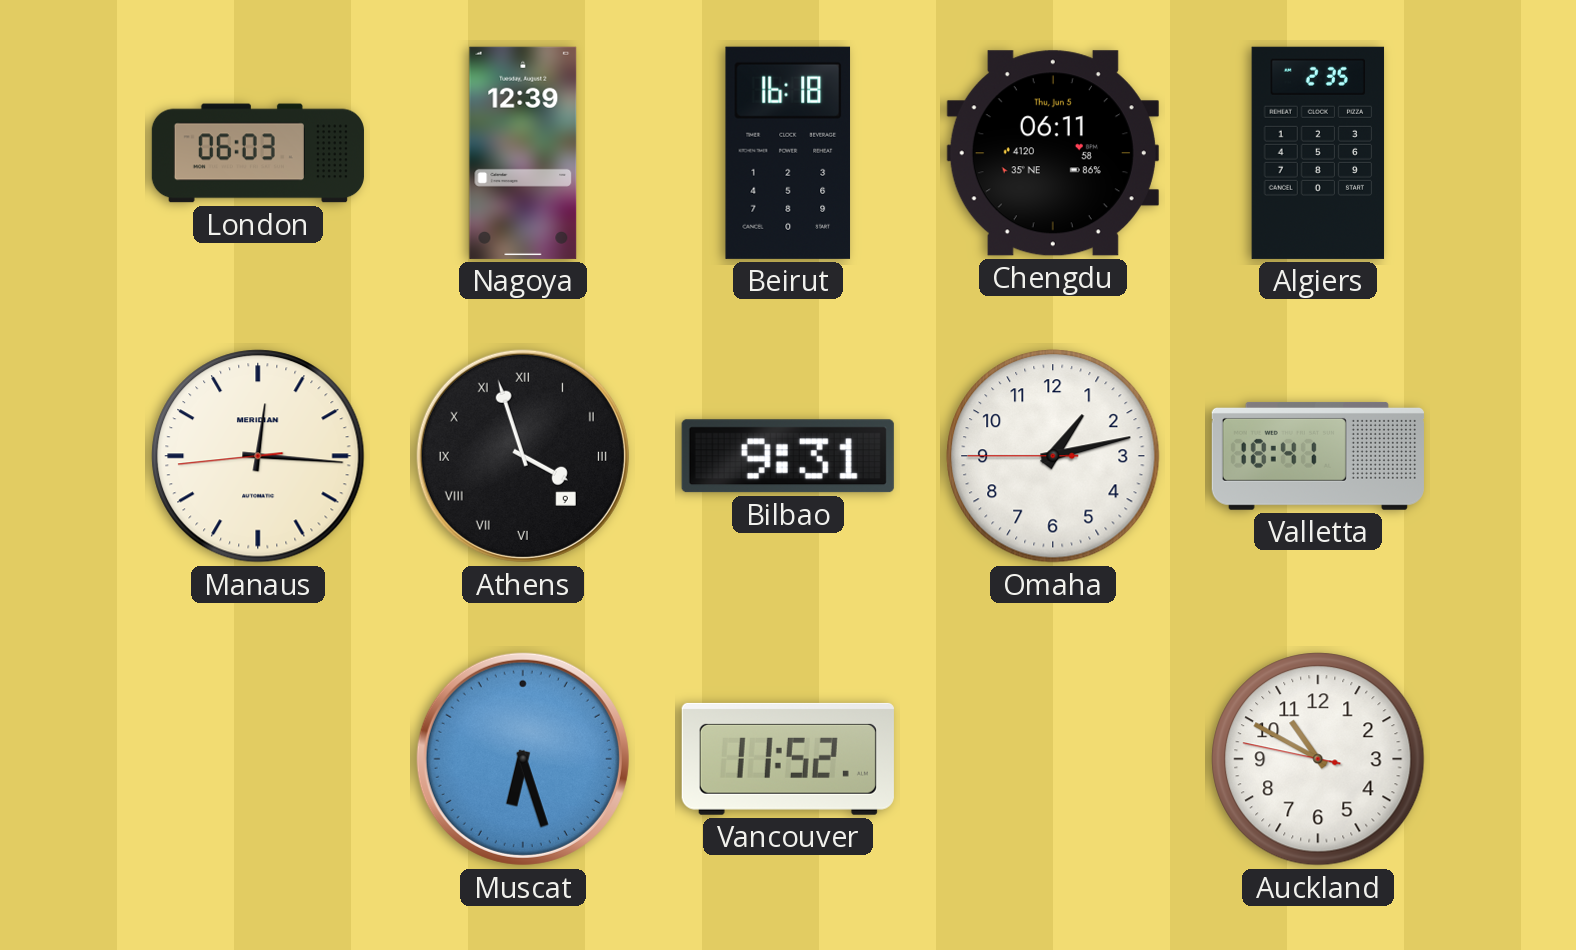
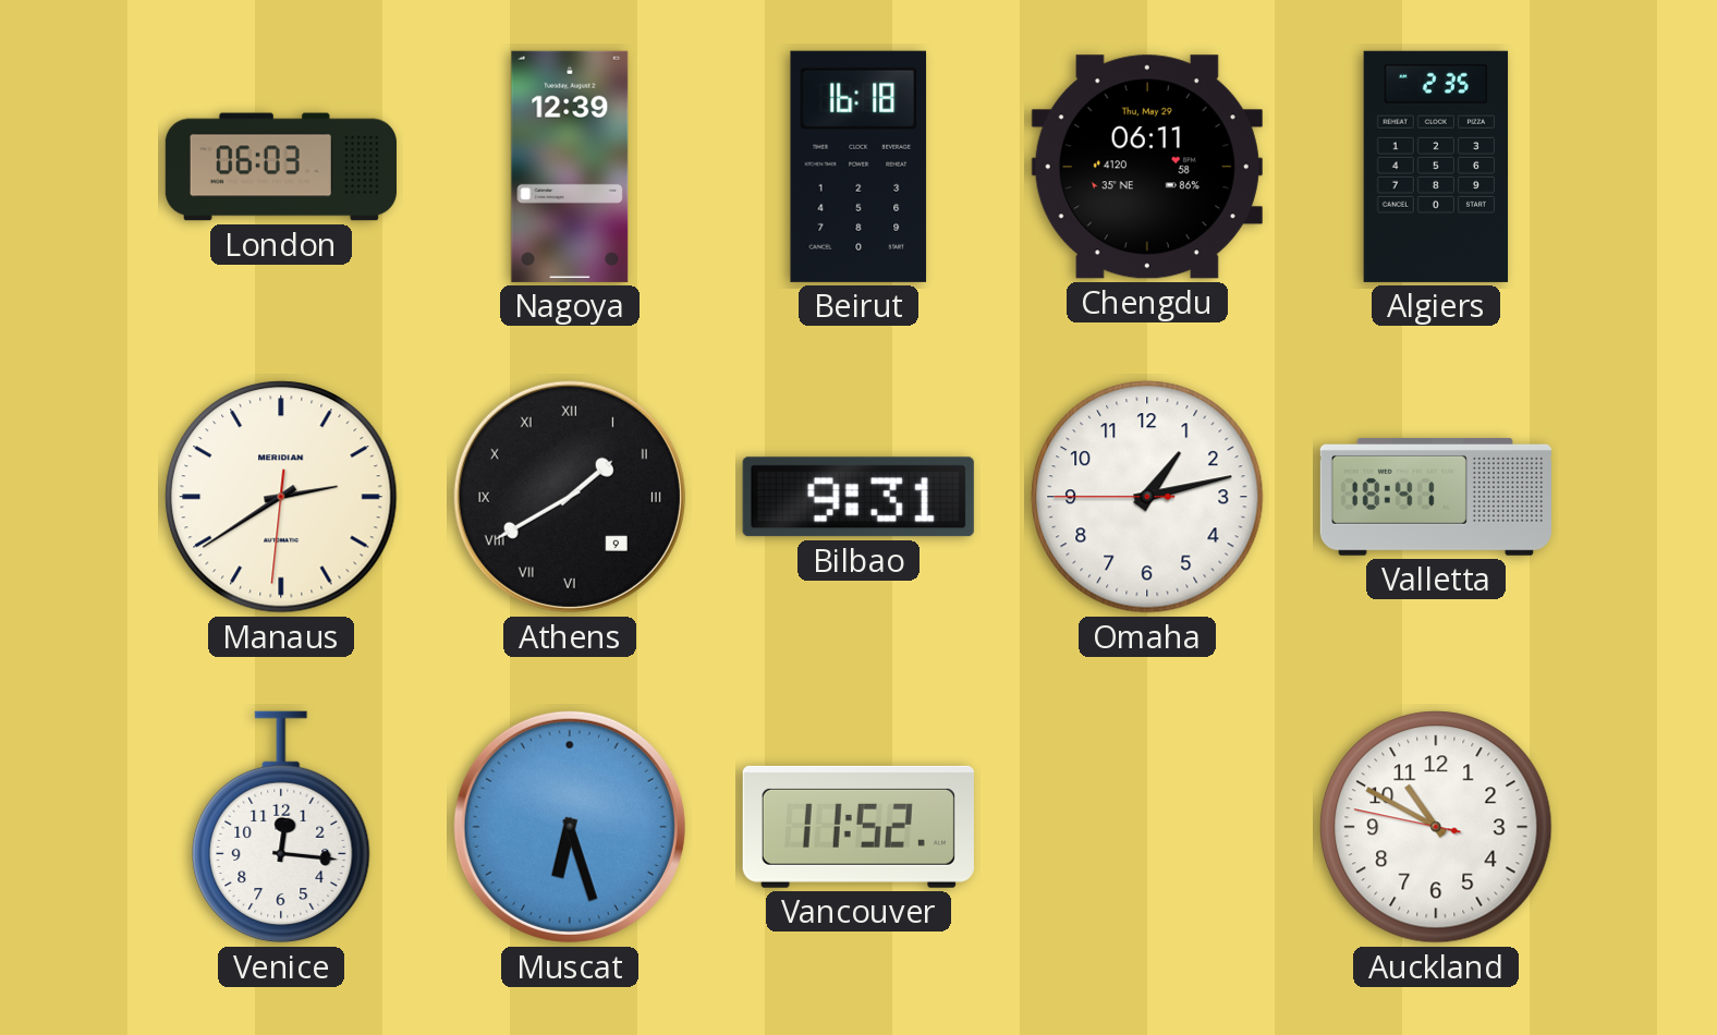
Chengdu date: Thu, Jun 5 -> Thu, May 29
Manaus: 12:15 -> 2:39
Athens: 3:57 -> 1:40
Venice: none -> 12:16
